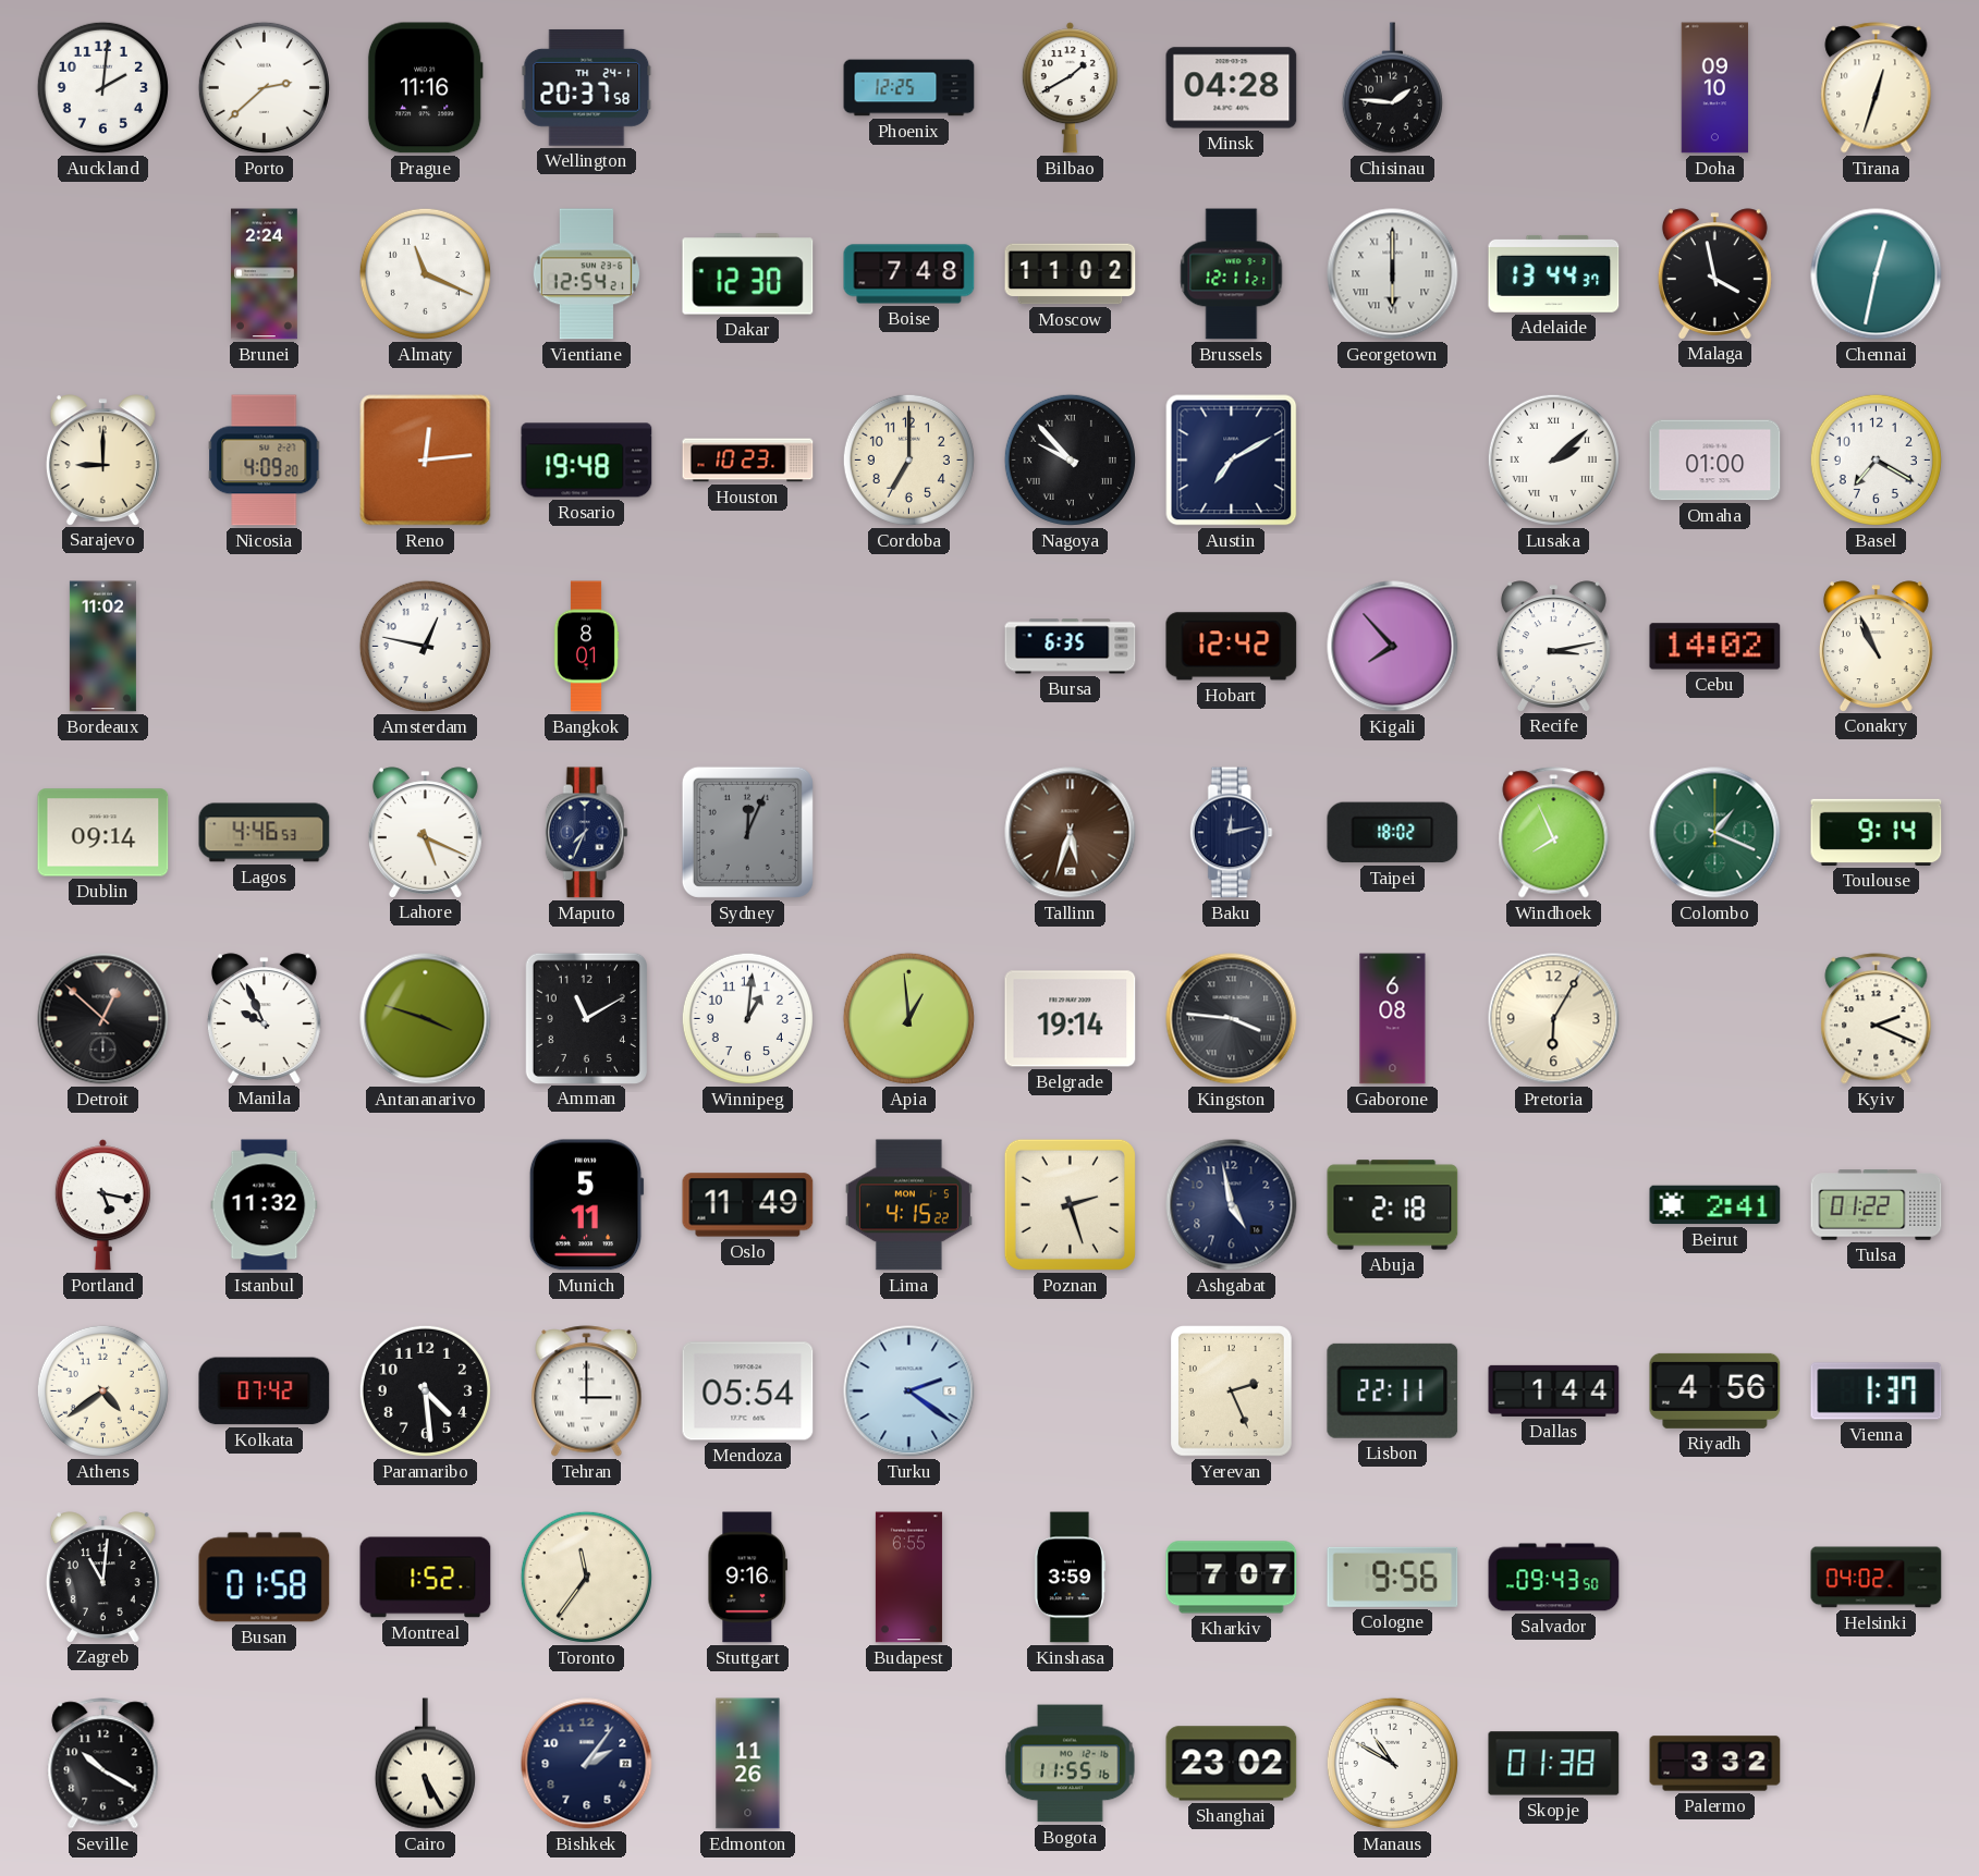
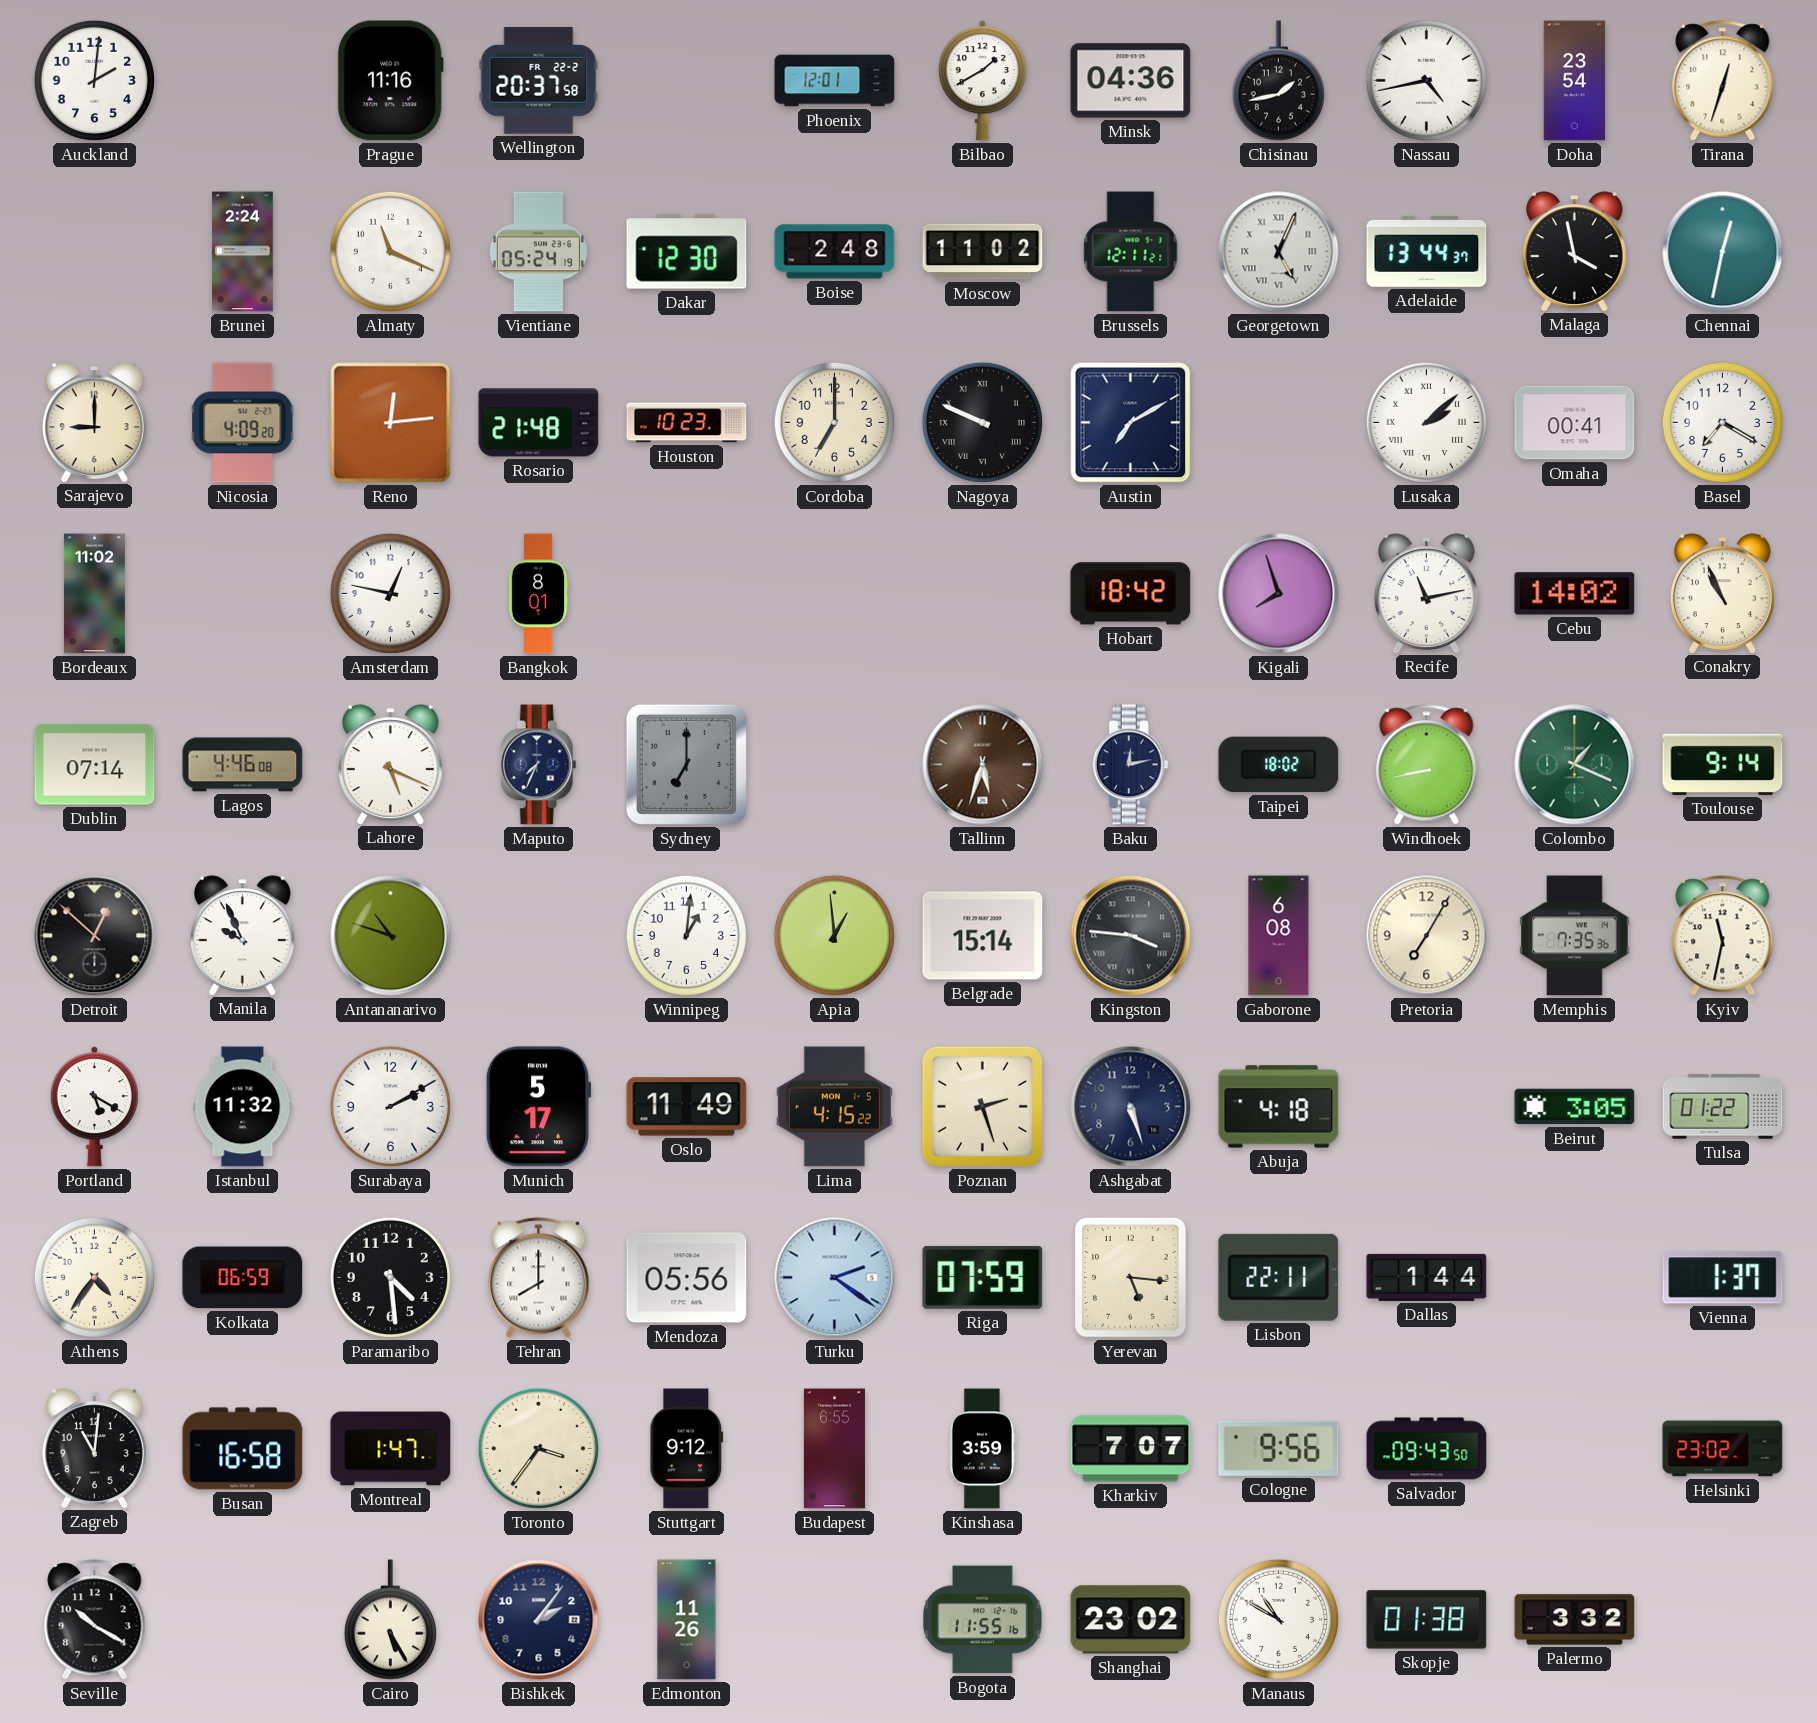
Porto: 2:38 -> none
Wellington date: TH 24-1 -> FR 22-2
Phoenix: 12:25 -> 12:01
Minsk: 04:28 -> 04:36
Chisinau: 1:46 -> 1:43
Nassau: none -> 4:43
Doha: 09:10 -> 23:54
Vientiane: 12:54 -> 05:24
Boise: 7:48 -> 2:48
Georgetown: 6:00 -> 5:04
Rosario: 19:48 -> 21:48
Nagoya: 9:53 -> 9:49
Omaha: 01:00 -> 00:41
Bursa: 6:35 -> none
Hobart: 12:42 -> 18:42
Kigali: 7:53 -> 7:57
Recife: 3:13 -> 11:13
Dublin: 09:14 -> 07:14
Lagos: 4:46:53 -> 4:46:08
Sydney: 12:04 -> 7:00
Windhoek: 7:56 -> 8:43
Antananarivo: 3:48 -> 10:48
Amman: 11:10 -> none
Belgrade: 19:14 -> 15:14
Pretoria: 6:05 -> 7:05
Memphis: none -> 7:35
Kyiv: 2:19 -> 11:32
Portland: 5:17 -> 5:20
Surabaya: none -> 2:10
Munich: 5:11 -> 5:17
Ashgabat: 4:58 -> 5:27
Abuja: 2:18 -> 4:18
Beirut: 2:41 -> 3:05
Athens: 4:39 -> 4:36
Kolkata: 07:42 -> 06:59
Tehran: 3:00 -> 8:00
Mendoza: 05:54 -> 05:56
Riga: none -> 07:59
Yerevan: 2:26 -> 5:16
Riyadh: 4:56 -> none
Busan: 01:58 -> 16:58
Montreal: 1:52 -> 1:47
Toronto: 11:36 -> 3:36
Stuttgart: 9:16 -> 9:12
Helsinki: 04:02 -> 23:02
